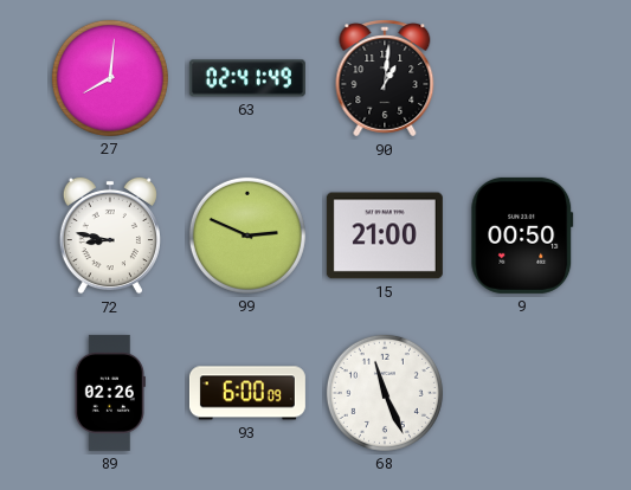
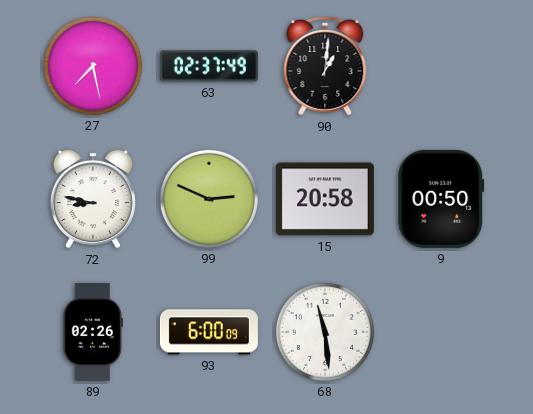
27: 8:01 -> 7:28
63: 02:41 -> 02:37
15: 21:00 -> 20:58
68: 11:26 -> 11:29
